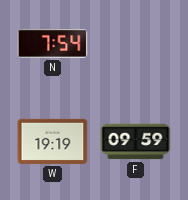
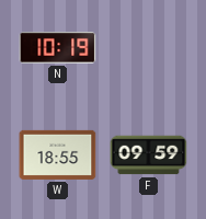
N: 7:54 -> 10:19
W: 19:19 -> 18:55
